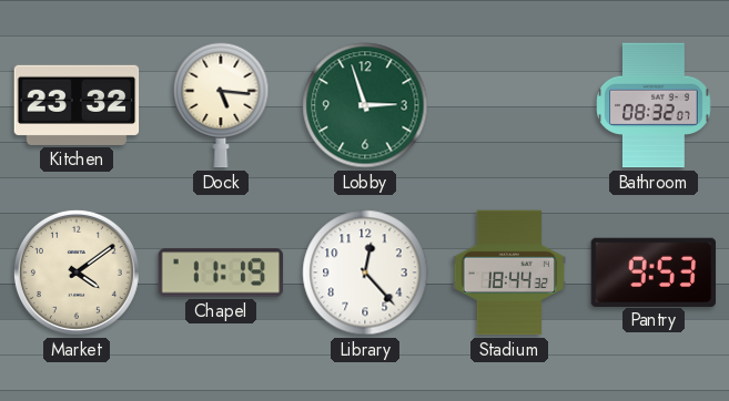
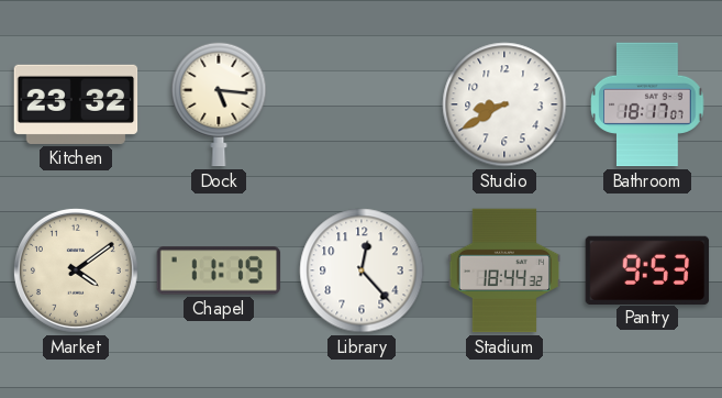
Lobby: 2:57 -> none
Studio: none -> 8:40
Bathroom: 08:32 -> 18:17
